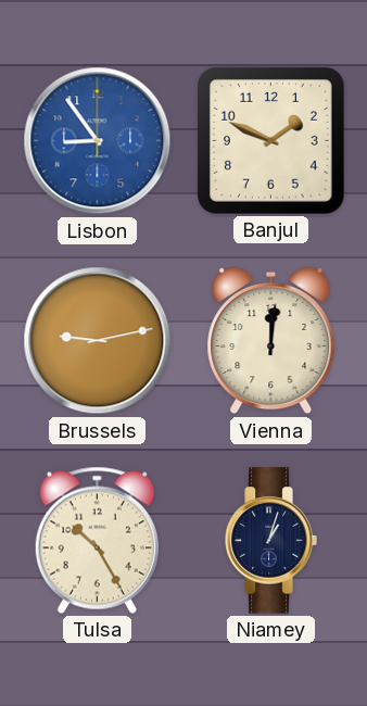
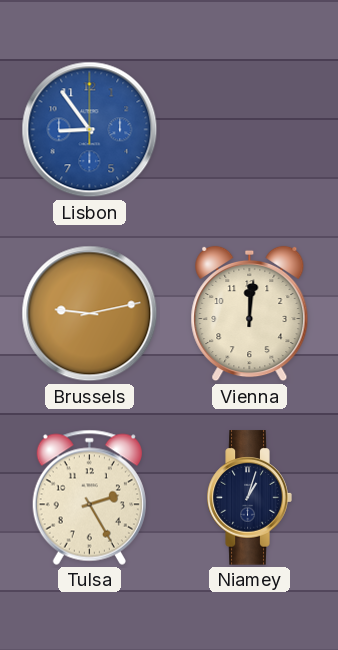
Banjul: 1:49 -> none
Tulsa: 10:25 -> 2:25
